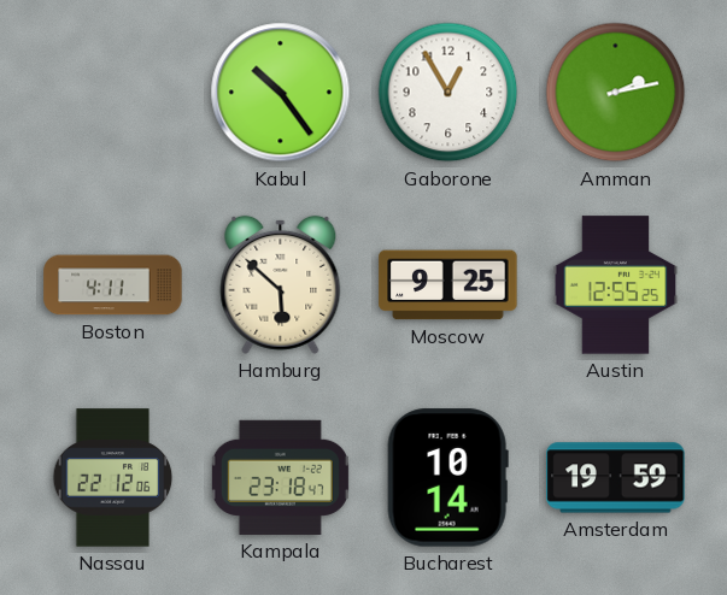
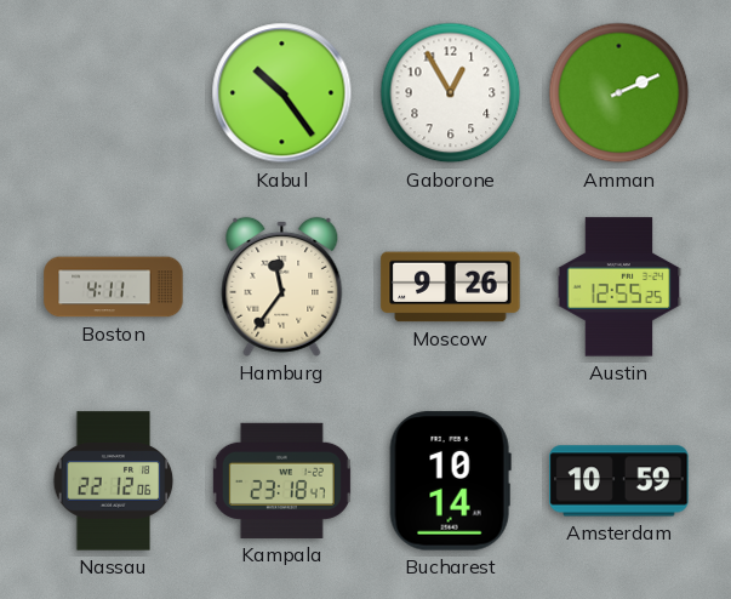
Amman: 2:13 -> 2:11
Hamburg: 5:52 -> 11:36
Moscow: 9:25 -> 9:26
Amsterdam: 19:59 -> 10:59
